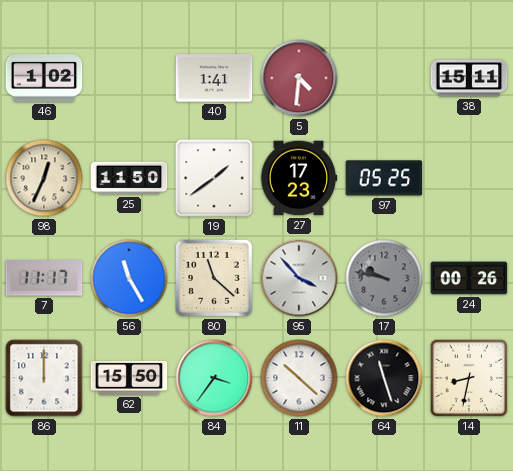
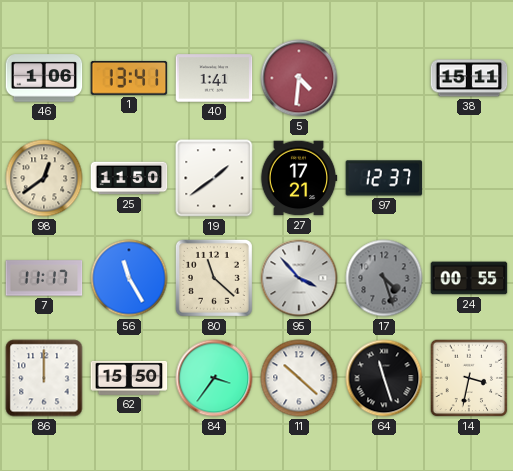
46: 1:02 -> 1:06
1: none -> 13:41
98: 12:34 -> 12:39
27: 17:23 -> 17:21
97: 05:25 -> 12:37
17: 9:47 -> 4:27
24: 00:26 -> 00:55
14: 8:32 -> 3:32
